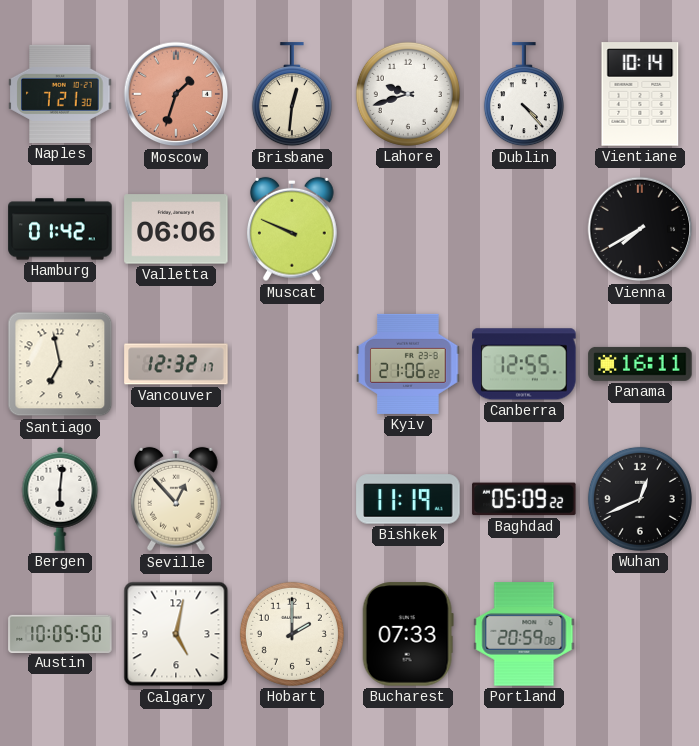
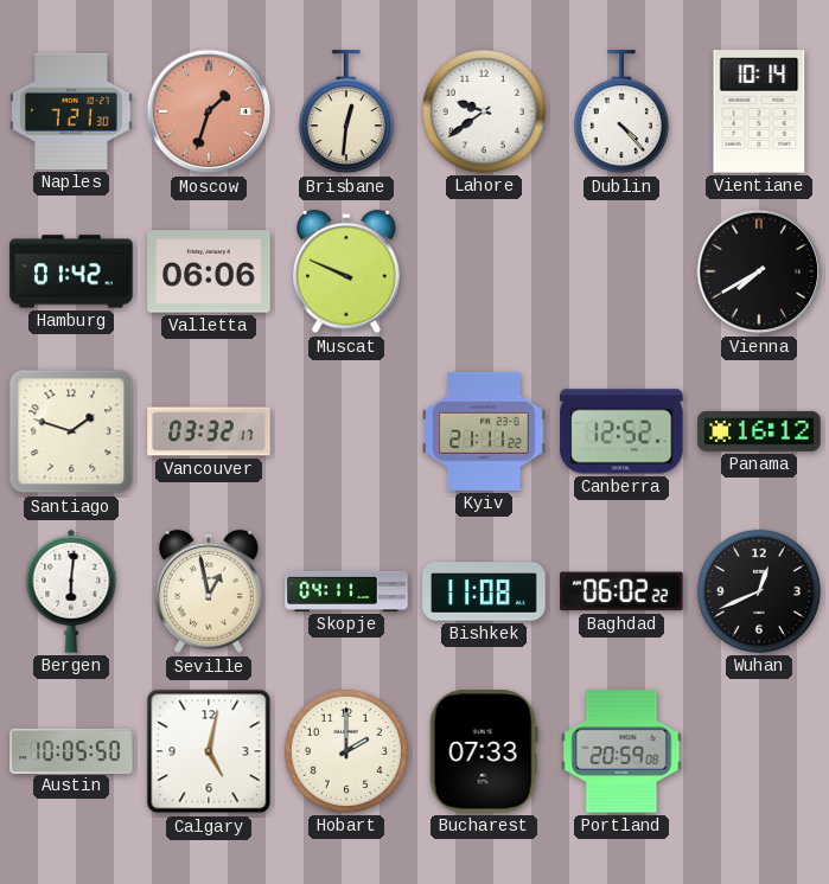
Lahore: 9:42 -> 9:39
Santiago: 6:58 -> 1:48
Vancouver: 12:32 -> 03:32
Kyiv: 21:06 -> 21:11
Canberra: 12:55 -> 12:52
Panama: 16:11 -> 16:12
Seville: 12:53 -> 12:58
Skopje: none -> 04:11
Bishkek: 11:19 -> 11:08
Baghdad: 05:09 -> 06:02
